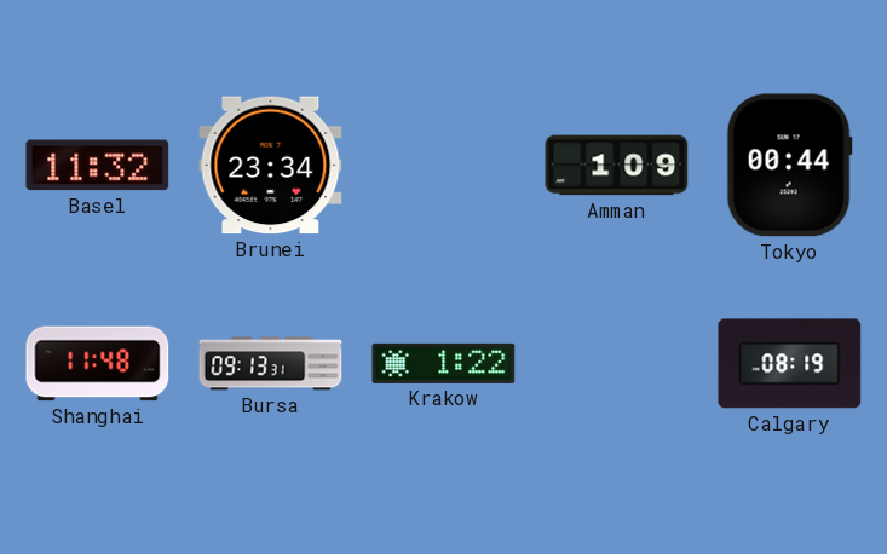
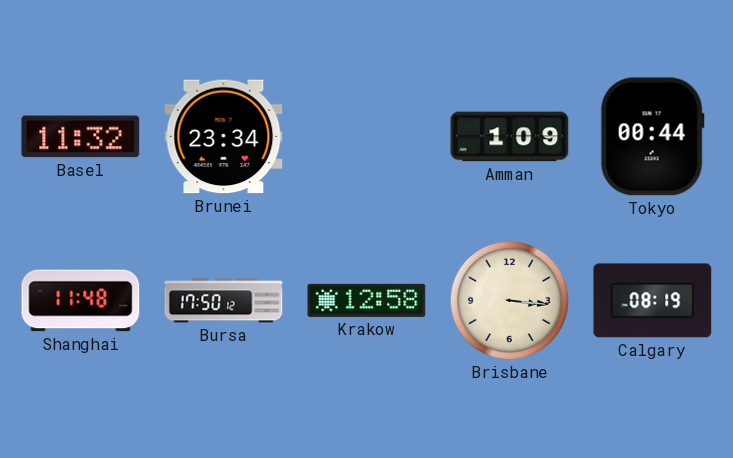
Bursa: 09:13 -> 17:50
Krakow: 1:22 -> 12:58
Brisbane: none -> 3:16
